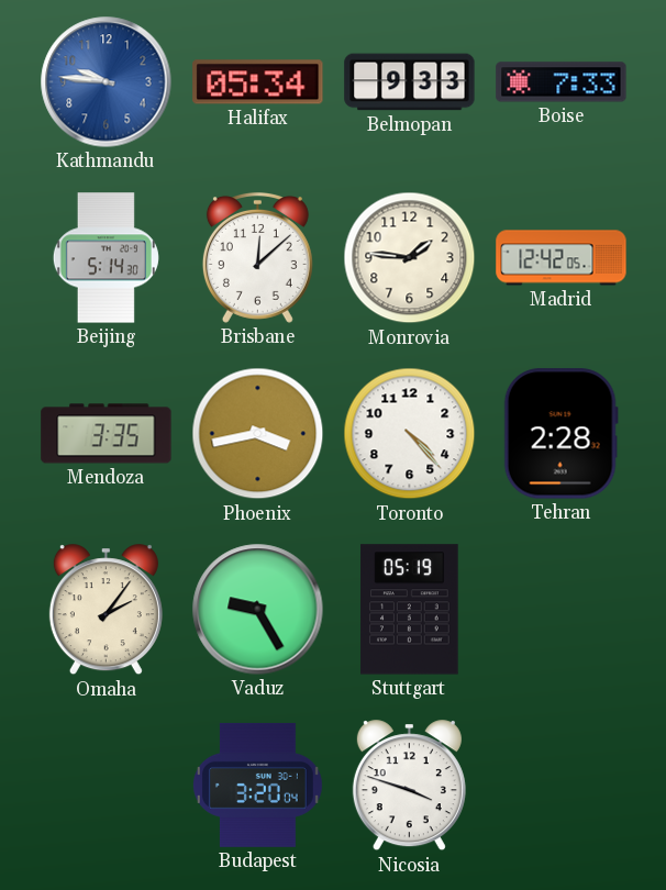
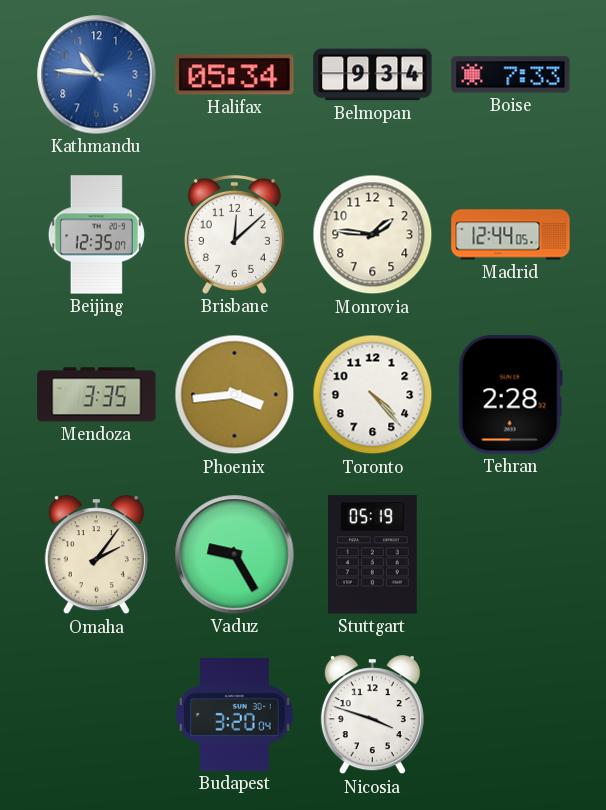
Kathmandu: 9:46 -> 10:46
Belmopan: 9:33 -> 9:34
Beijing: 5:14 -> 12:35
Madrid: 12:42 -> 12:44
Phoenix: 3:43 -> 3:44
